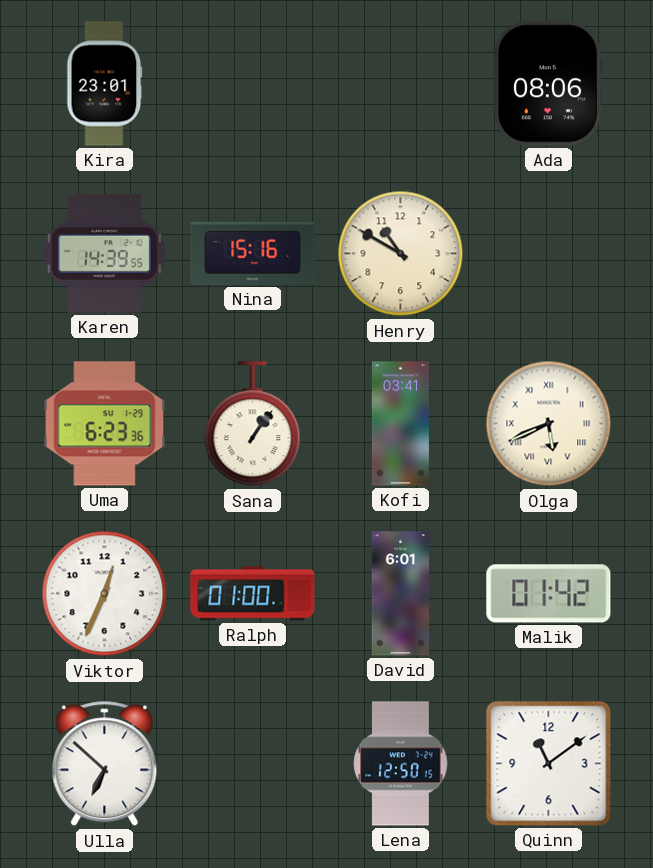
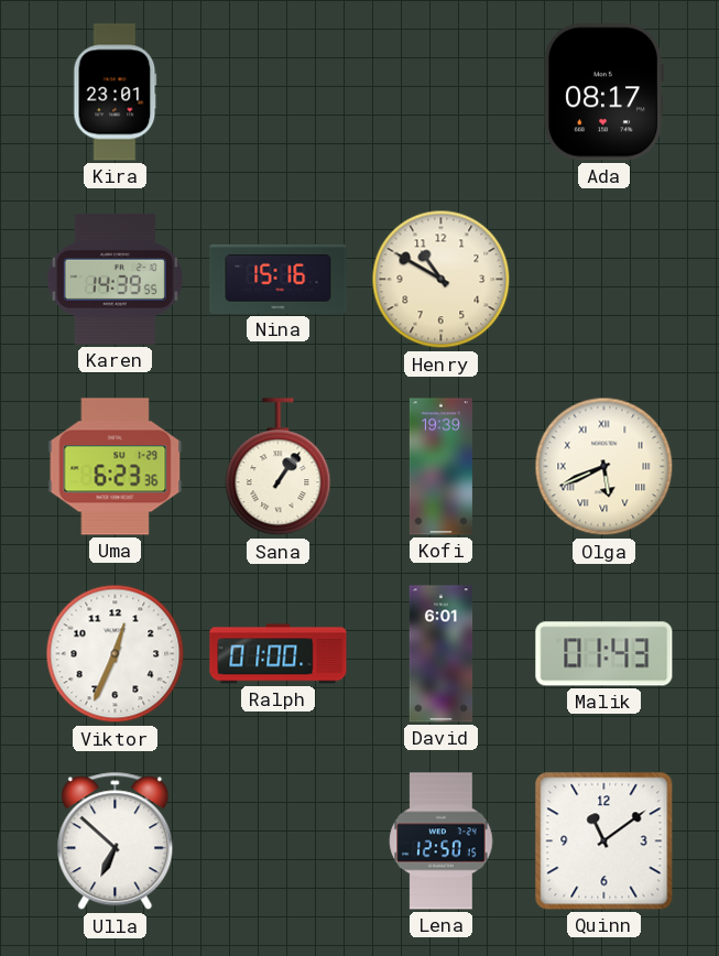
Ada: 08:06 -> 08:17
Kofi: 03:41 -> 19:39
Malik: 01:42 -> 01:43
